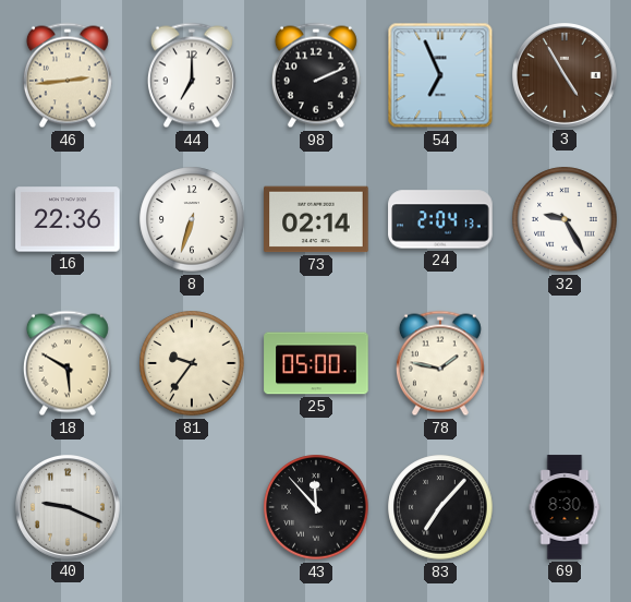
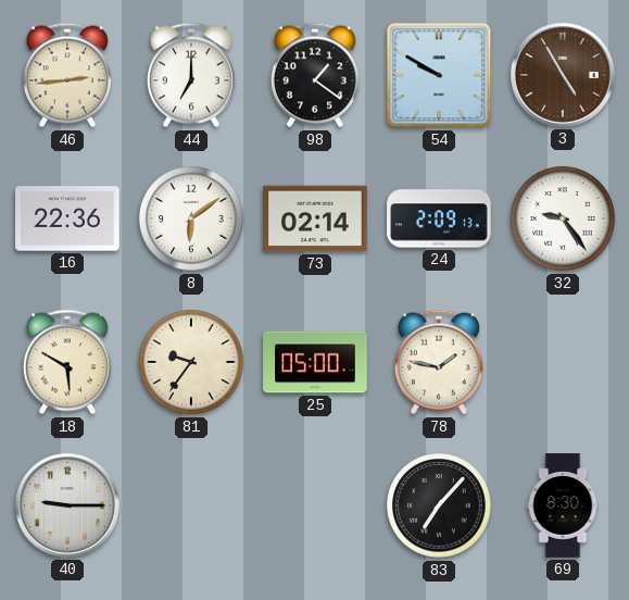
98: 2:11 -> 1:21
54: 6:56 -> 9:50
8: 6:33 -> 6:09
24: 2:04 -> 2:09
32: 9:25 -> 9:24
40: 9:19 -> 9:15
43: 11:53 -> none
